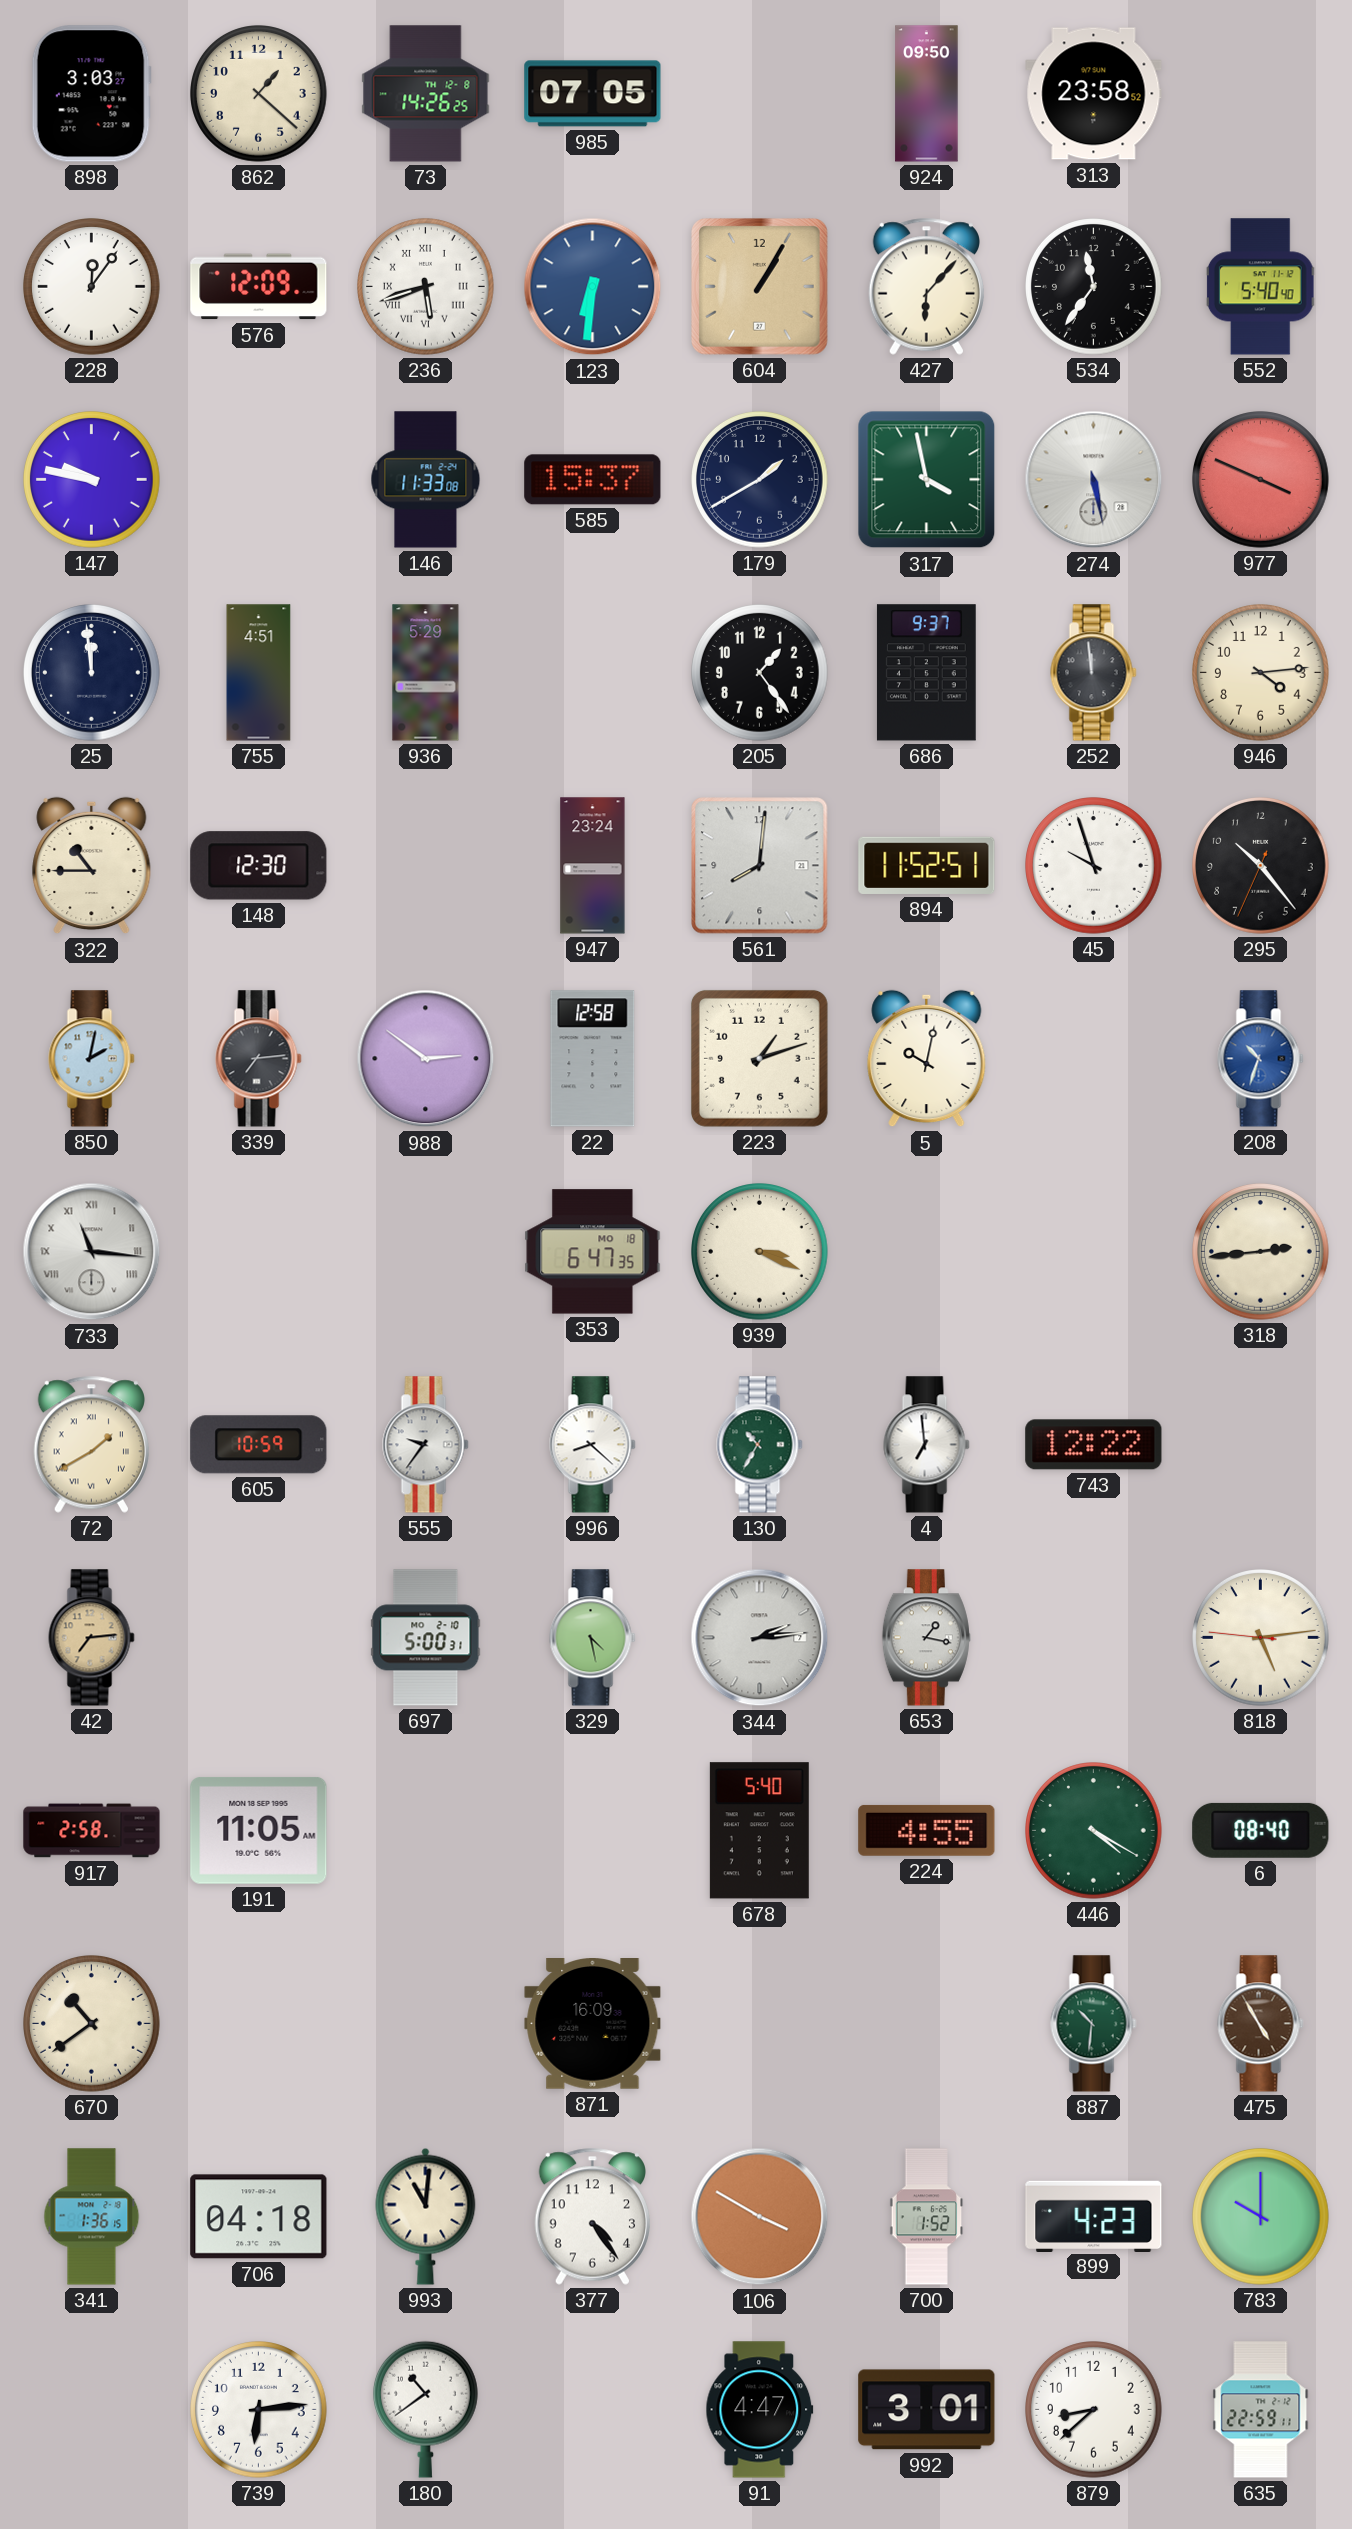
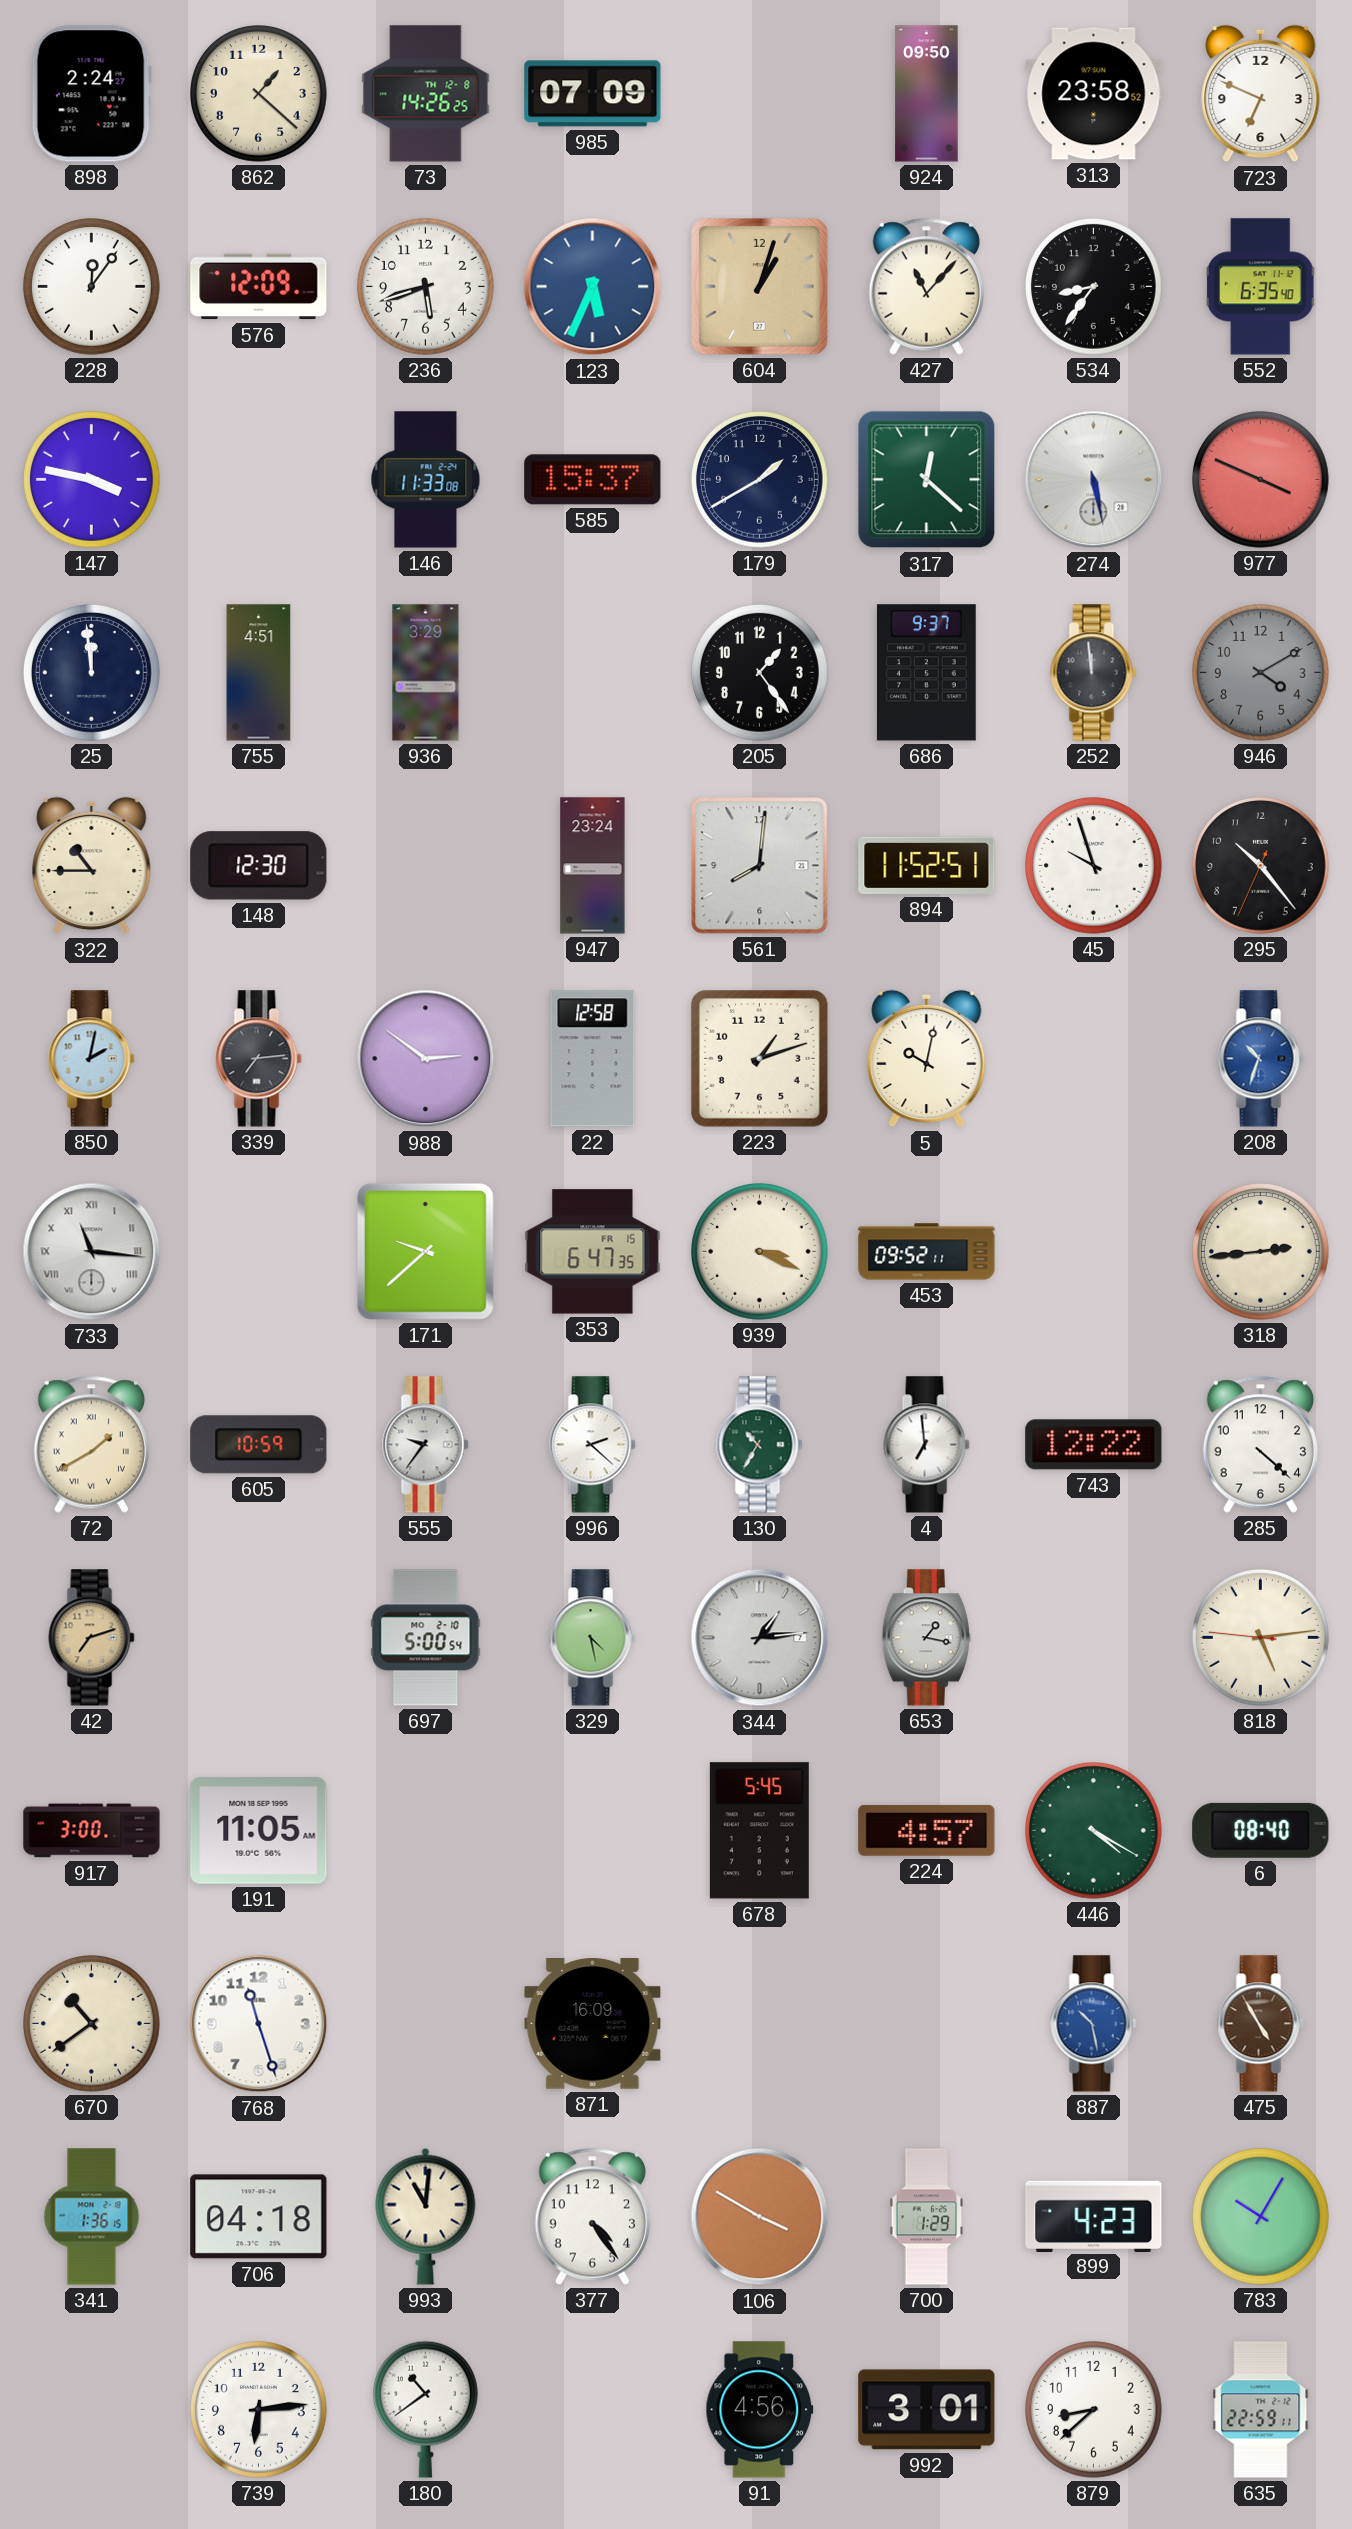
898: 3:03 -> 2:24
985: 07:05 -> 07:09
723: none -> 6:49
236 numerals: Roman -> Arabic
123: 6:31 -> 5:34
604: 1:05 -> 1:03
427: 6:07 -> 11:07
534: 11:36 -> 8:36
552: 5:40 -> 6:35
147: 9:47 -> 3:47
317: 3:58 -> 12:22
936: 5:29 -> 3:29
946: 4:14 -> 4:10
946 dial: cream -> grey
171: none -> 9:38
353 date: MO 18 -> FR 15
453: none -> 09:52
996: 8:22 -> 2:22
285: none -> 4:22
42: 7:14 -> 7:12
697: 5:00:31 -> 5:00:54
344: 2:14 -> 1:14
917: 2:58 -> 3:00
678: 5:40 -> 5:45
224: 4:55 -> 4:57
768: none -> 11:27
887: 10:31 -> 10:28
887 dial: green -> blue
700: 1:52 -> 1:29
783: 10:00 -> 10:05
91: 4:47 -> 4:56
